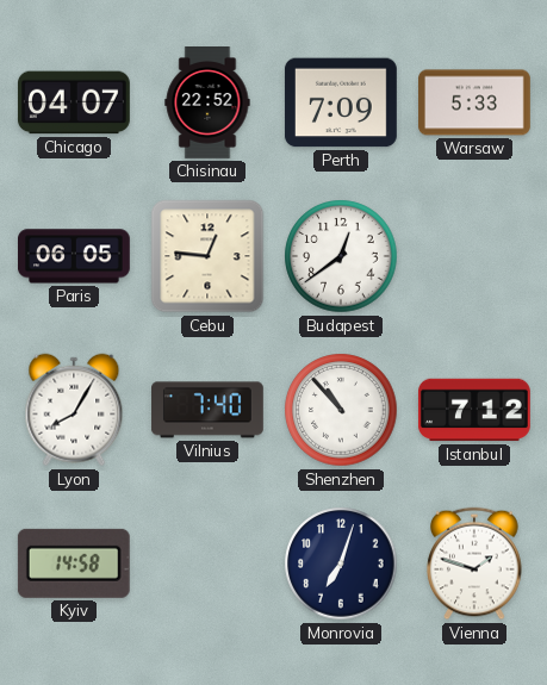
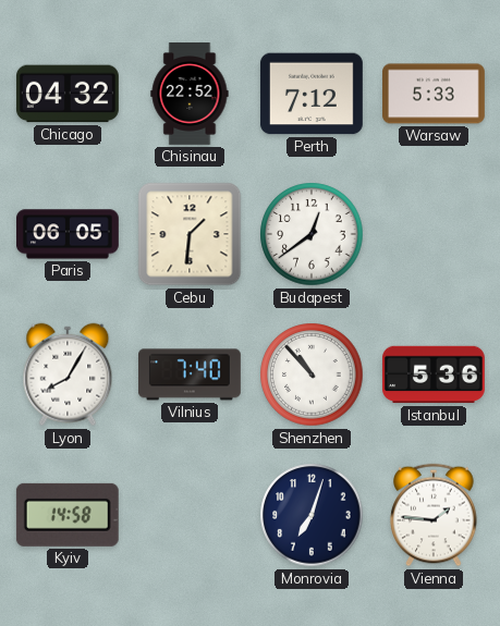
Chicago: 04:07 -> 04:32
Perth: 7:09 -> 7:12
Cebu: 12:46 -> 1:31
Istanbul: 7:12 -> 5:36
Vienna: 1:48 -> 1:46
